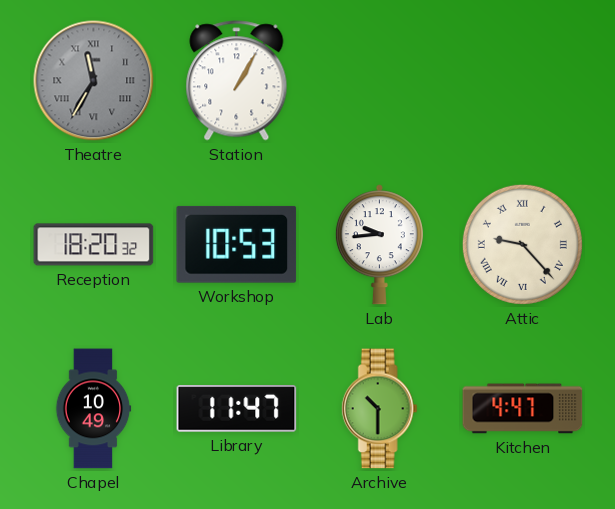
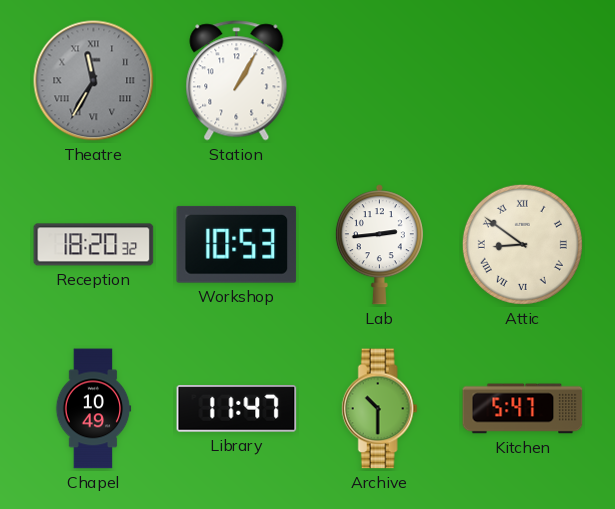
Lab: 9:44 -> 2:44
Attic: 9:23 -> 8:51
Kitchen: 4:47 -> 5:47
